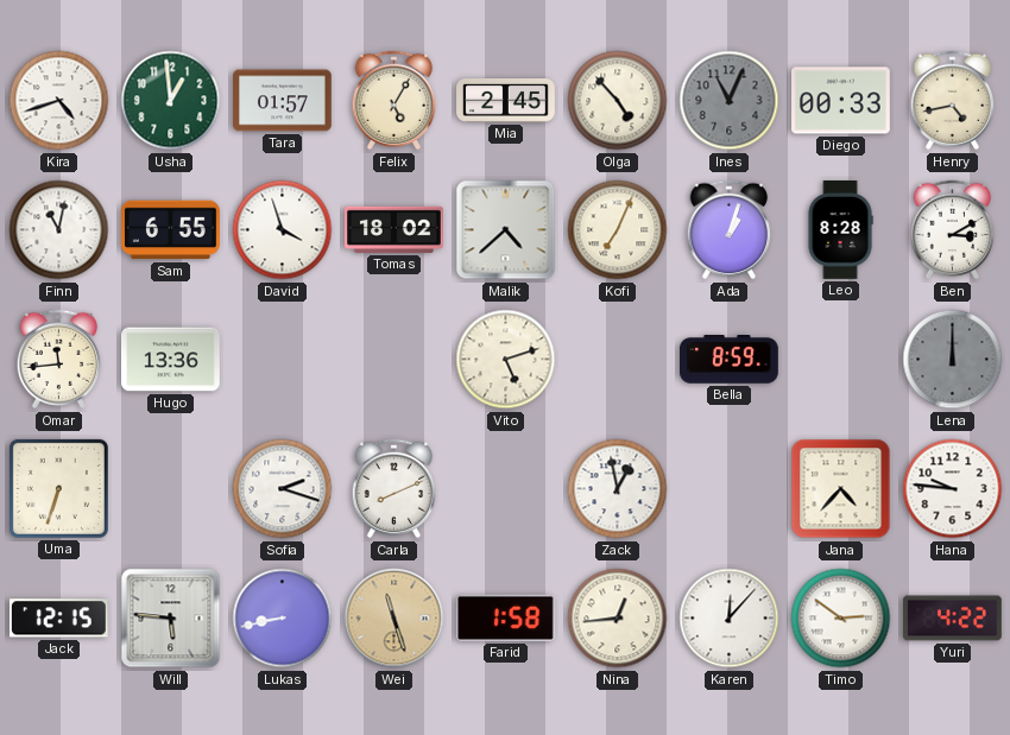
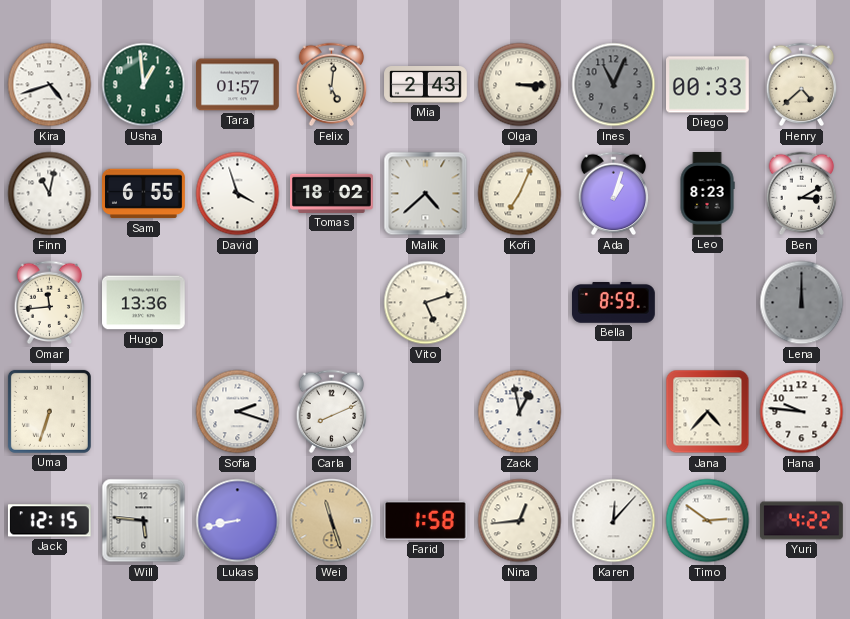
Felix: 5:05 -> 5:01
Mia: 2:45 -> 2:43
Olga: 4:53 -> 3:15
Henry: 4:43 -> 4:38
Leo: 8:28 -> 8:23
